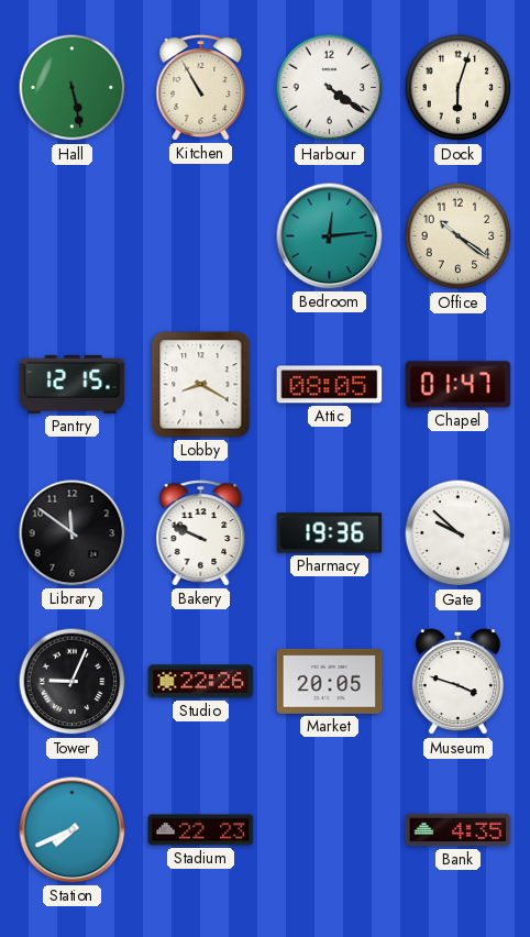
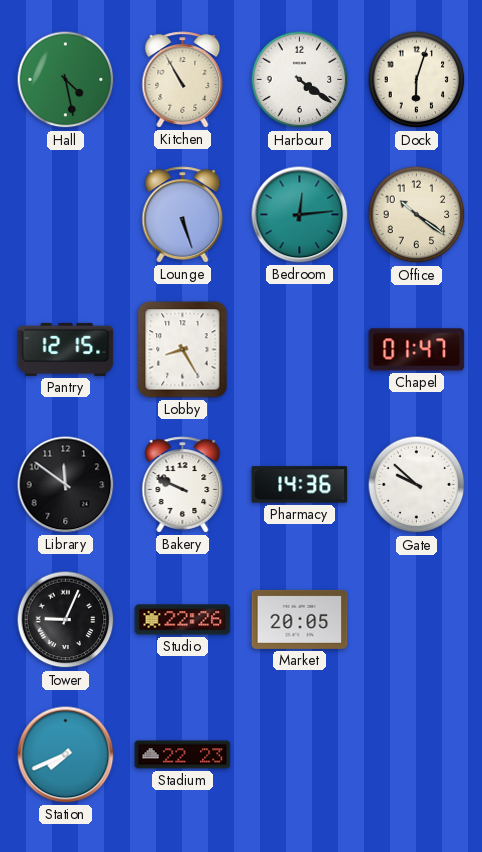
Hall: 5:28 -> 4:28
Lounge: none -> 5:27
Lobby: 8:20 -> 8:25
Attic: 08:05 -> none
Pharmacy: 19:36 -> 14:36
Museum: 3:48 -> none
Bank: 4:35 -> none
